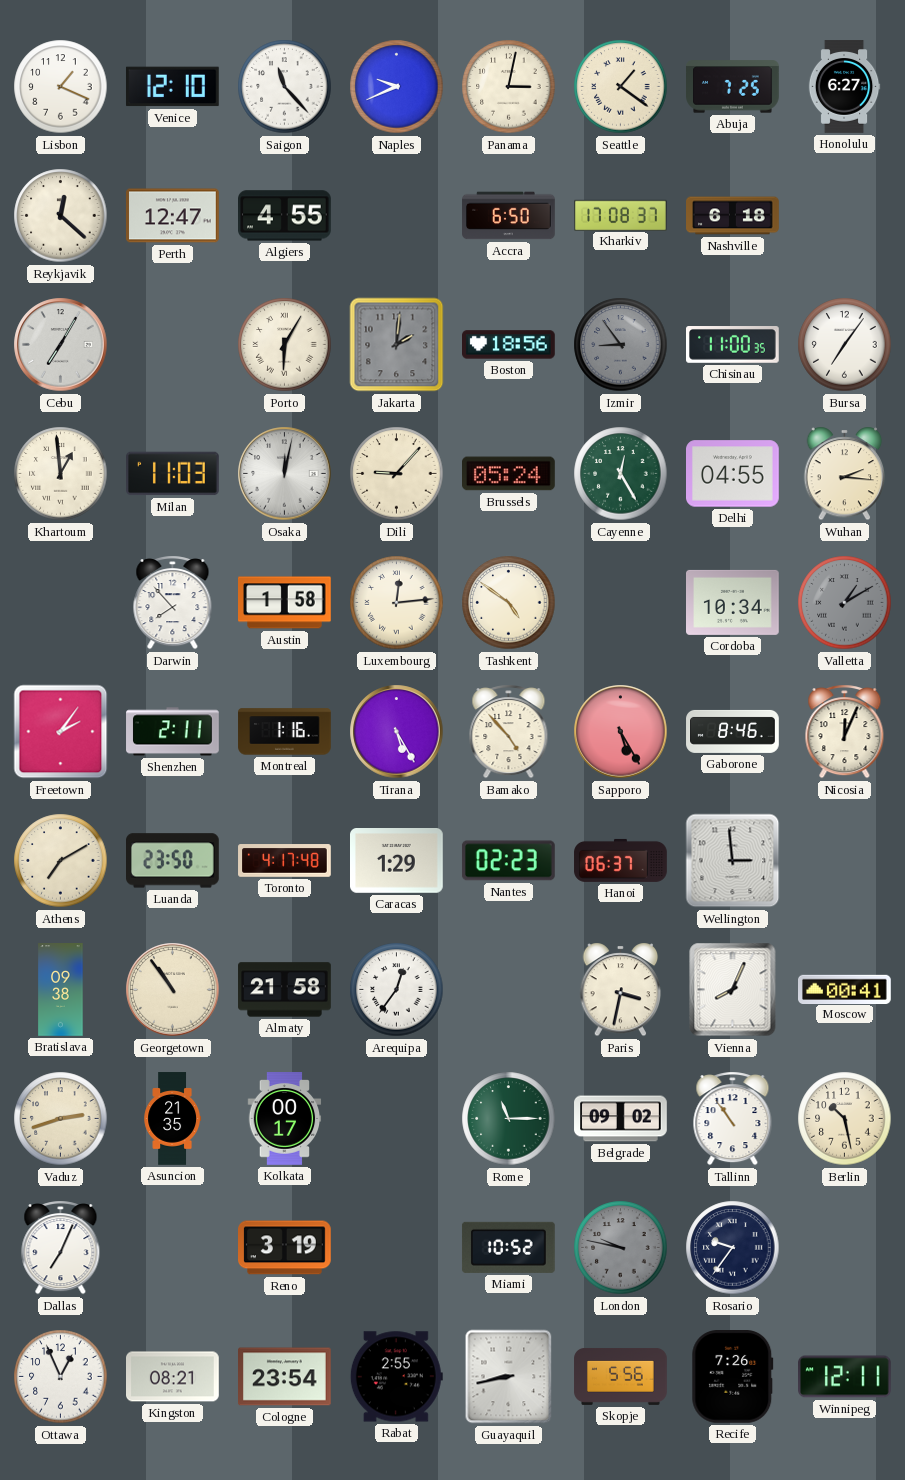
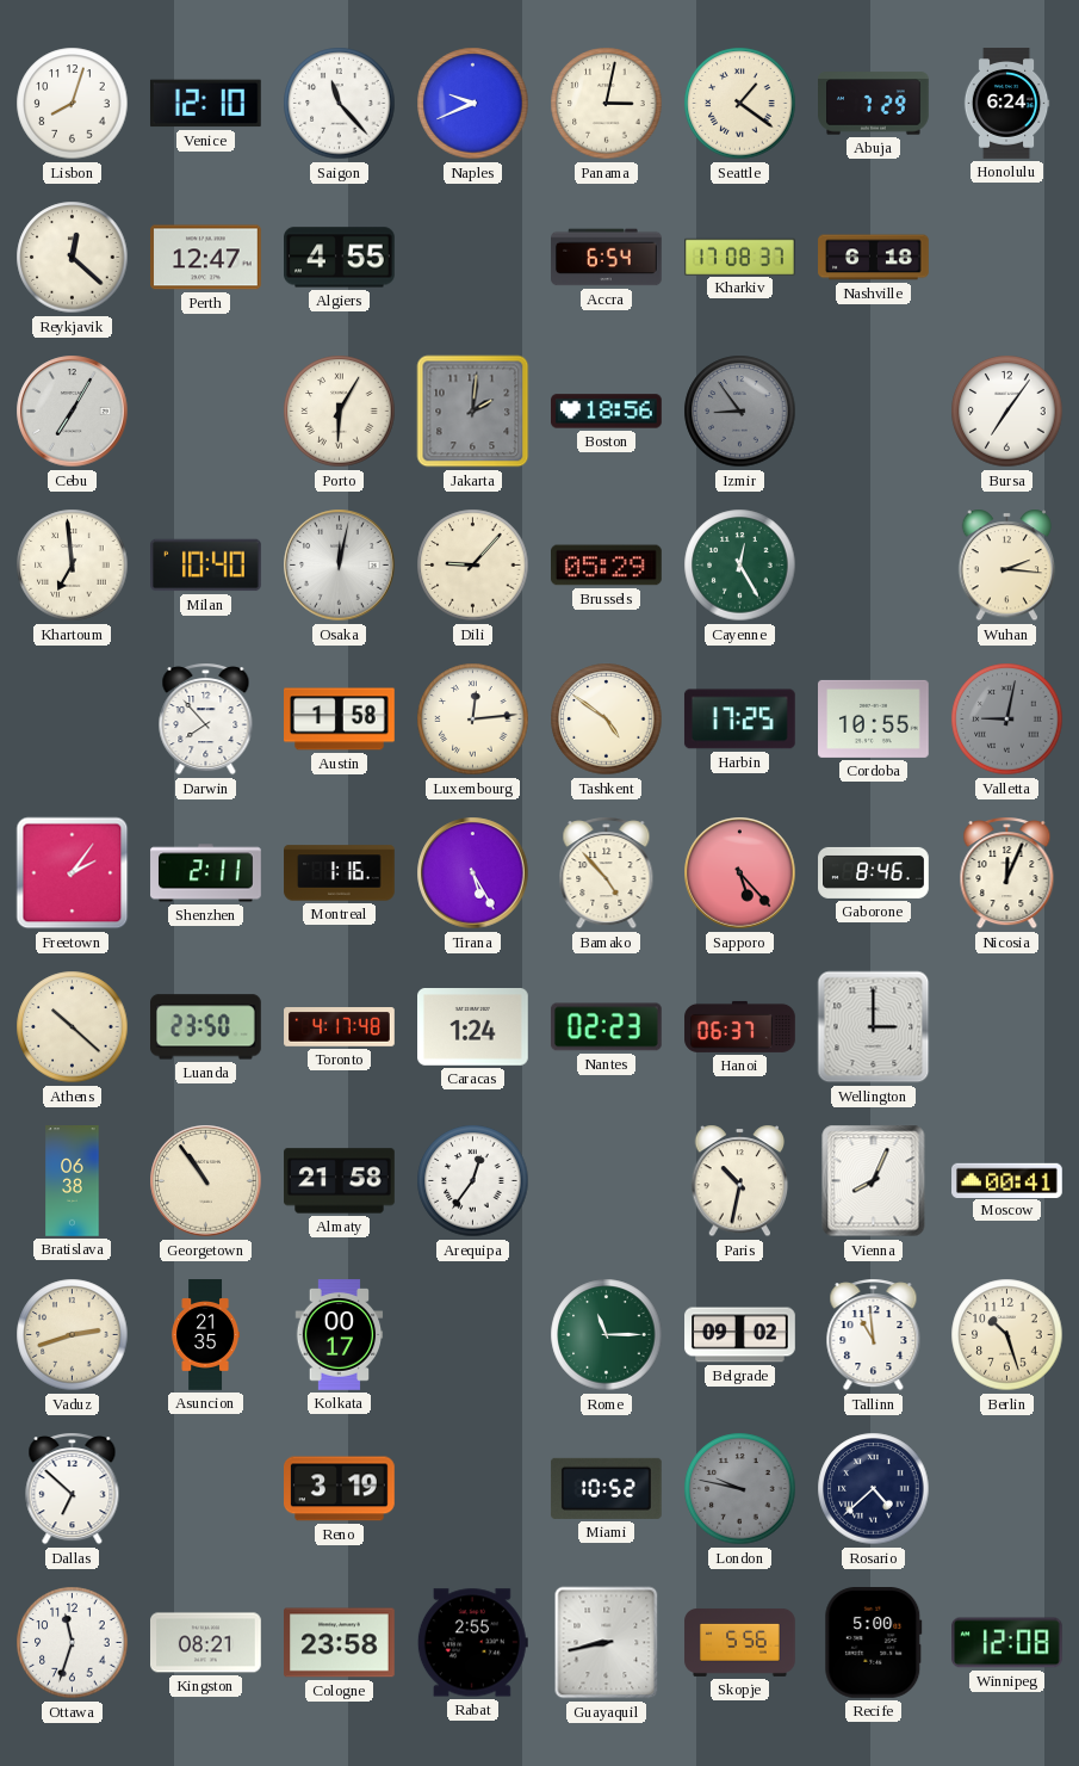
Lisbon: 1:19 -> 8:03
Abuja: 7:25 -> 7:29
Honolulu: 6:27 -> 6:24
Accra: 6:50 -> 6:54
Chisinau: 11:00 -> none
Khartoum: 12:59 -> 6:59
Milan: 11:03 -> 10:40
Brussels: 05:24 -> 05:29
Delhi: 04:55 -> none
Harbin: none -> 17:25
Cordoba: 10:34 -> 10:55
Valletta: 1:10 -> 9:02
Sapporo: 5:25 -> 5:23
Athens: 7:10 -> 10:22
Caracas: 1:29 -> 1:24
Wellington: 2:59 -> 3:00
Bratislava: 09:38 -> 06:38
Paris: 3:32 -> 10:32
Tallinn: 10:54 -> 10:59
Berlin: 10:28 -> 10:27
Dallas: 7:04 -> 6:52
Rosario: 9:36 -> 4:38
Ottawa: 12:56 -> 11:33
Cologne: 23:54 -> 23:58
Recife: 7:26 -> 5:00
Winnipeg: 12:11 -> 12:08
